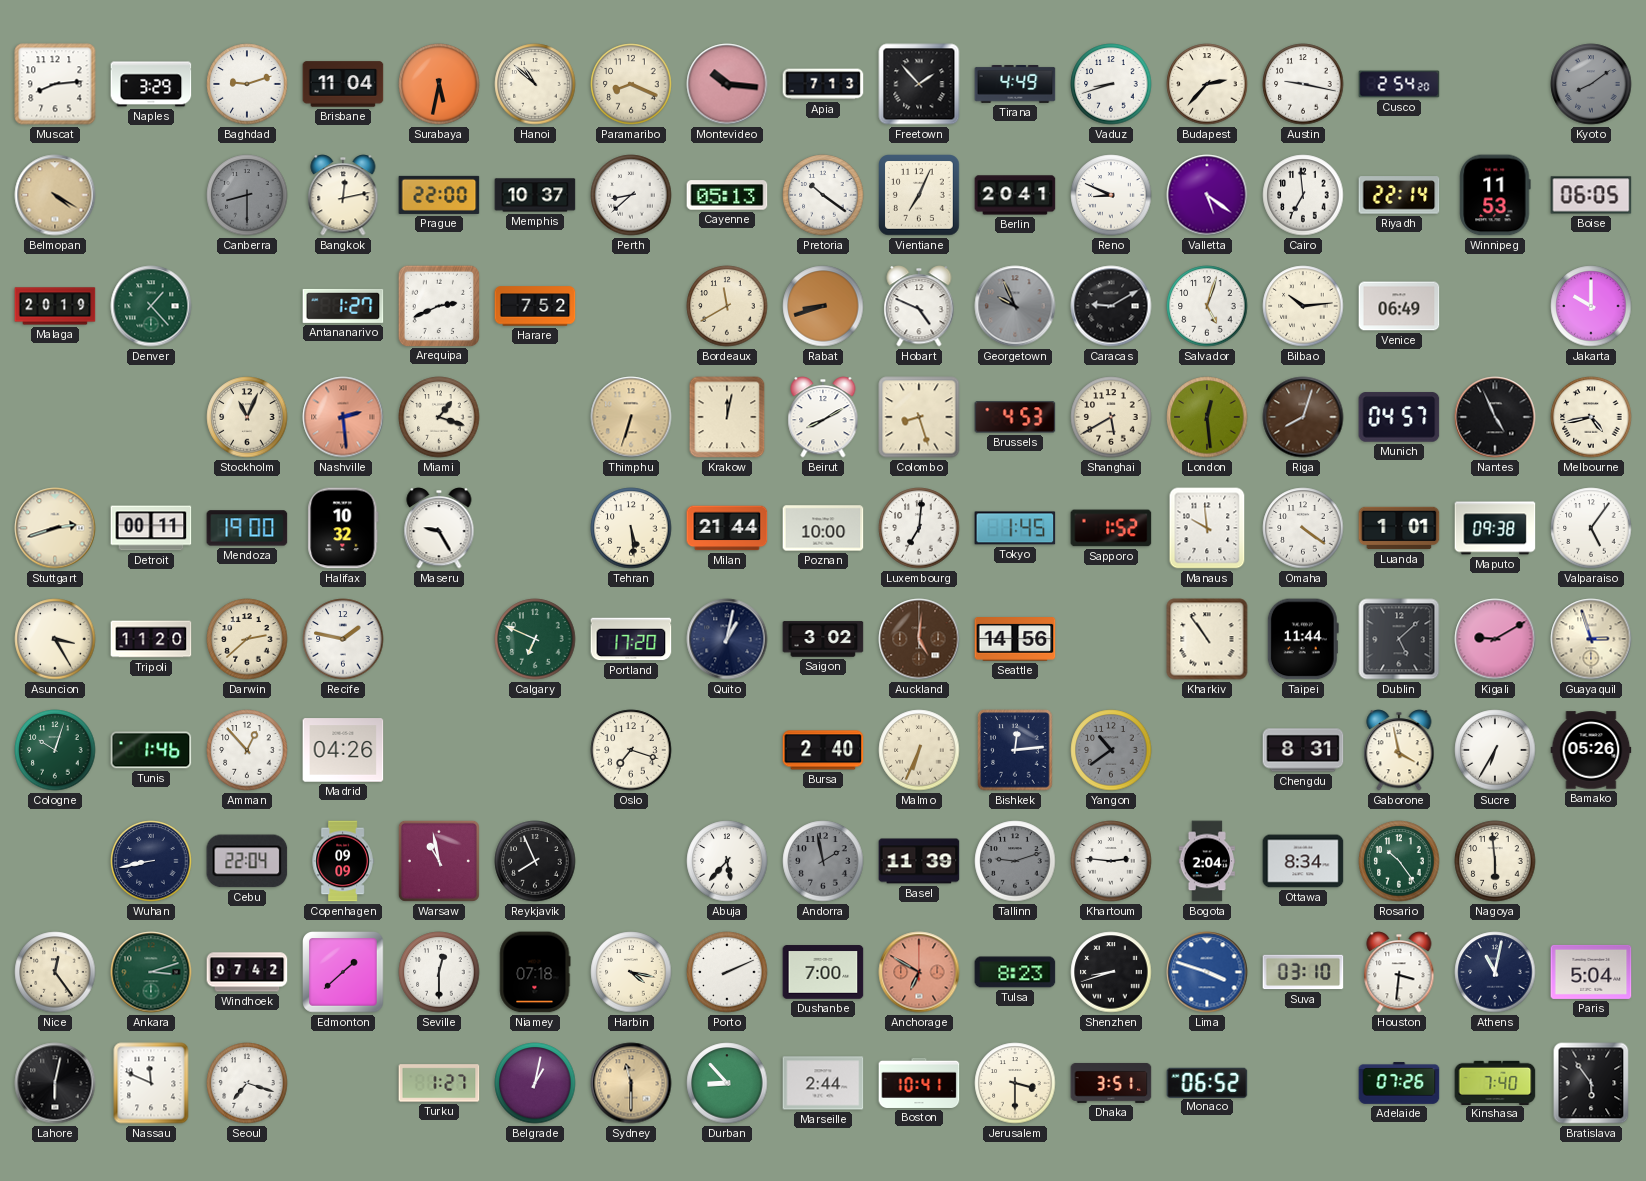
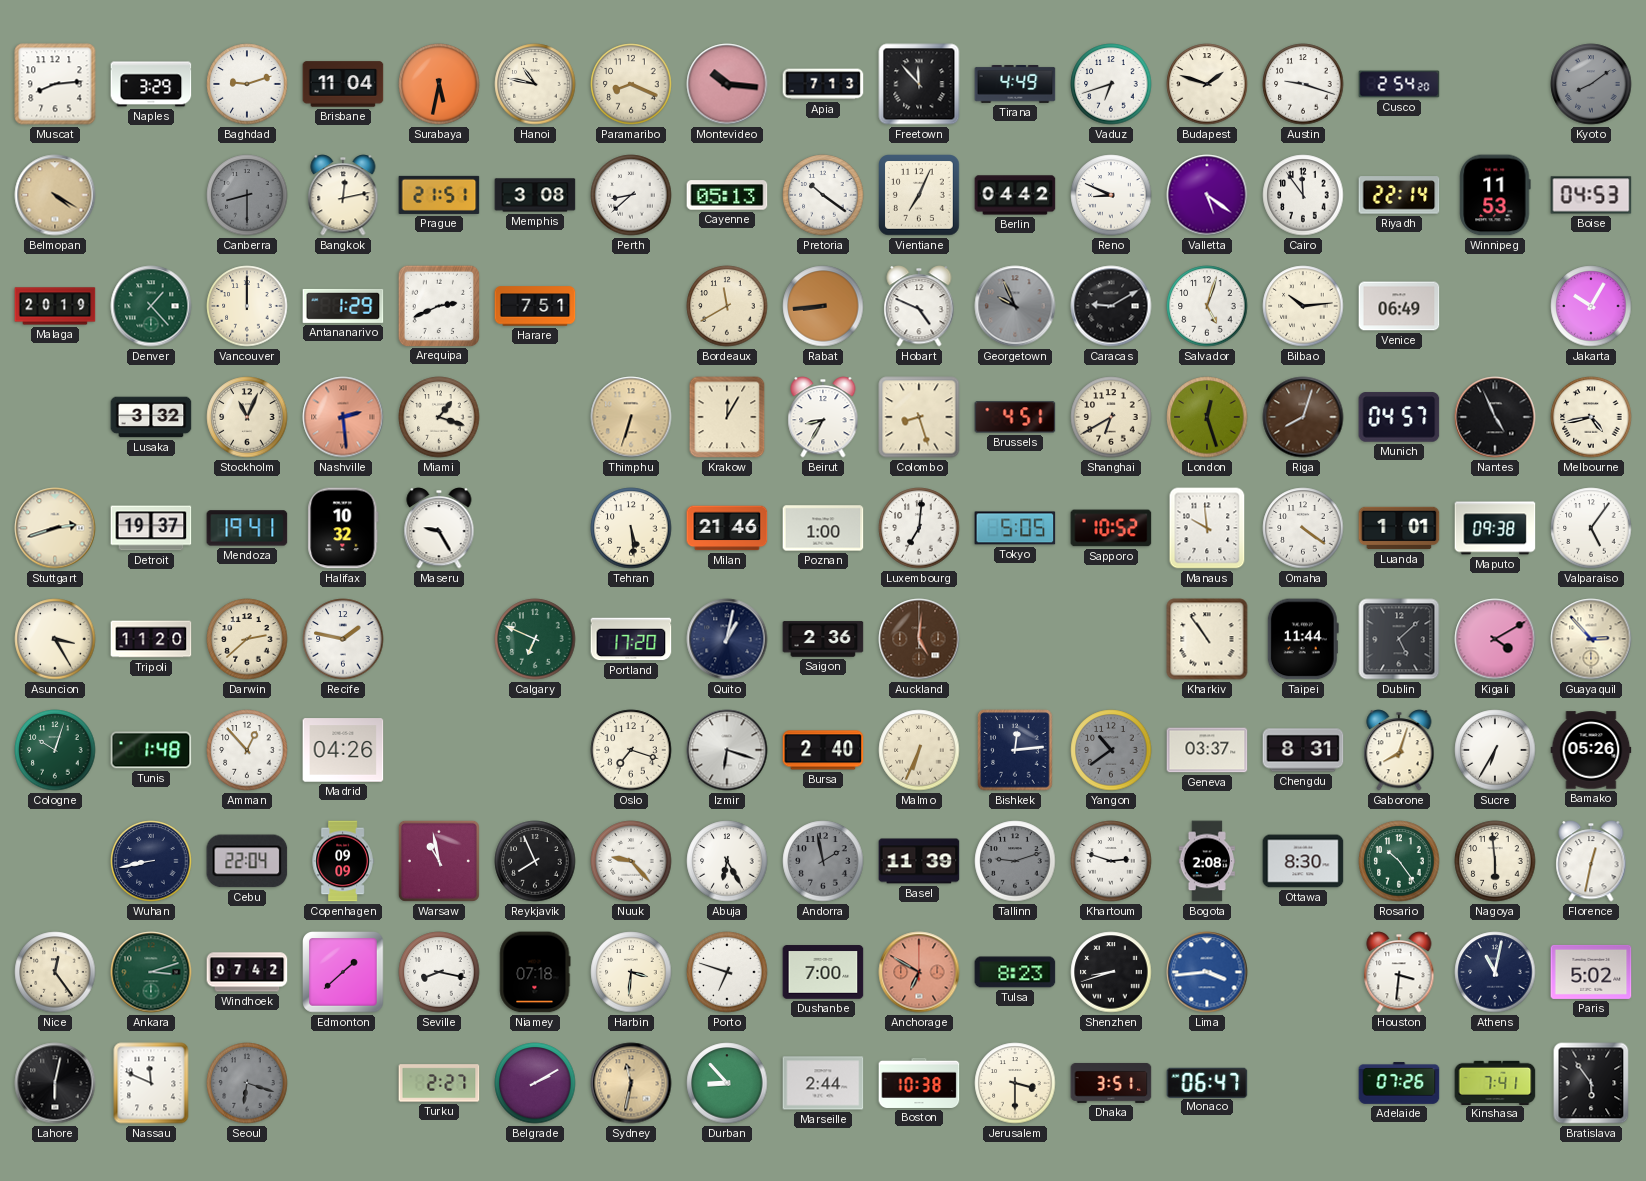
Hanoi: 10:52 -> 10:47
Freetown: 1:53 -> 11:53
Vaduz: 8:42 -> 6:42
Budapest: 2:37 -> 1:48
Austin: 9:17 -> 9:18
Prague: 22:00 -> 21:51
Memphis: 10:37 -> 3:08
Berlin: 20:41 -> 04:42
Cairo: 6:59 -> 11:54
Boise: 06:05 -> 04:53
Vancouver: none -> 12:00
Antananarivo: 1:27 -> 1:29
Harare: 7:52 -> 7:51
Rabat: 8:42 -> 8:44
Jakarta: 10:00 -> 10:05
Lusaka: none -> 3:32
Krakow: 12:02 -> 12:05
Beirut: 8:10 -> 8:35
Brussels: 4:53 -> 4:51
Shanghai: 5:40 -> 6:40
London: 12:29 -> 12:27
Detroit: 00:11 -> 19:37
Mendoza: 19:00 -> 19:41
Milan: 21:44 -> 21:46
Poznan: 10:00 -> 1:00
Tokyo: 1:45 -> 5:05
Sapporo: 1:52 -> 10:52
Saigon: 3:02 -> 2:36
Seattle: 14:56 -> none
Kigali: 9:10 -> 4:10
Guayaquil: 2:57 -> 2:53
Tunis: 1:46 -> 1:48
Izmir: none -> 6:18
Geneva: none -> 03:37
Gaborone: 3:58 -> 8:03
Nuuk: none -> 9:23
Abuja: 5:37 -> 6:25
Khartoum: 2:46 -> 2:48
Bogota: 2:04 -> 2:08
Ottawa: 8:34 -> 8:30
Florence: none -> 12:32
Seville: 12:30 -> 8:17
Harbin: 4:17 -> 3:31
Porto: 2:11 -> 6:48
Lima: 3:48 -> 3:44
Suva: 03:10 -> none
Paris: 5:04 -> 5:02
Seoul: 7:18 -> 6:18
Seoul dial: white -> grey
Turku: 1:27 -> 2:27
Belgrade: 1:02 -> 2:10
Sydney: 11:30 -> 11:32
Boston: 10:41 -> 10:38
Monaco: 06:52 -> 06:47
Kinshasa: 7:40 -> 7:41
